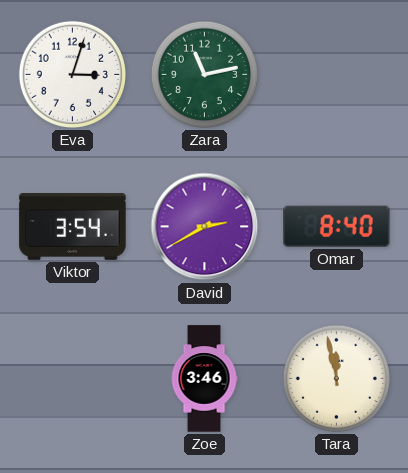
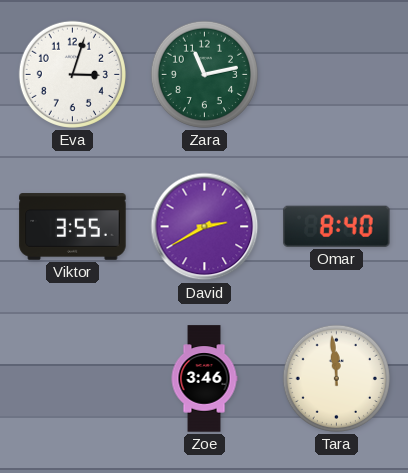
Viktor: 3:54 -> 3:55
Tara: 11:58 -> 11:59
